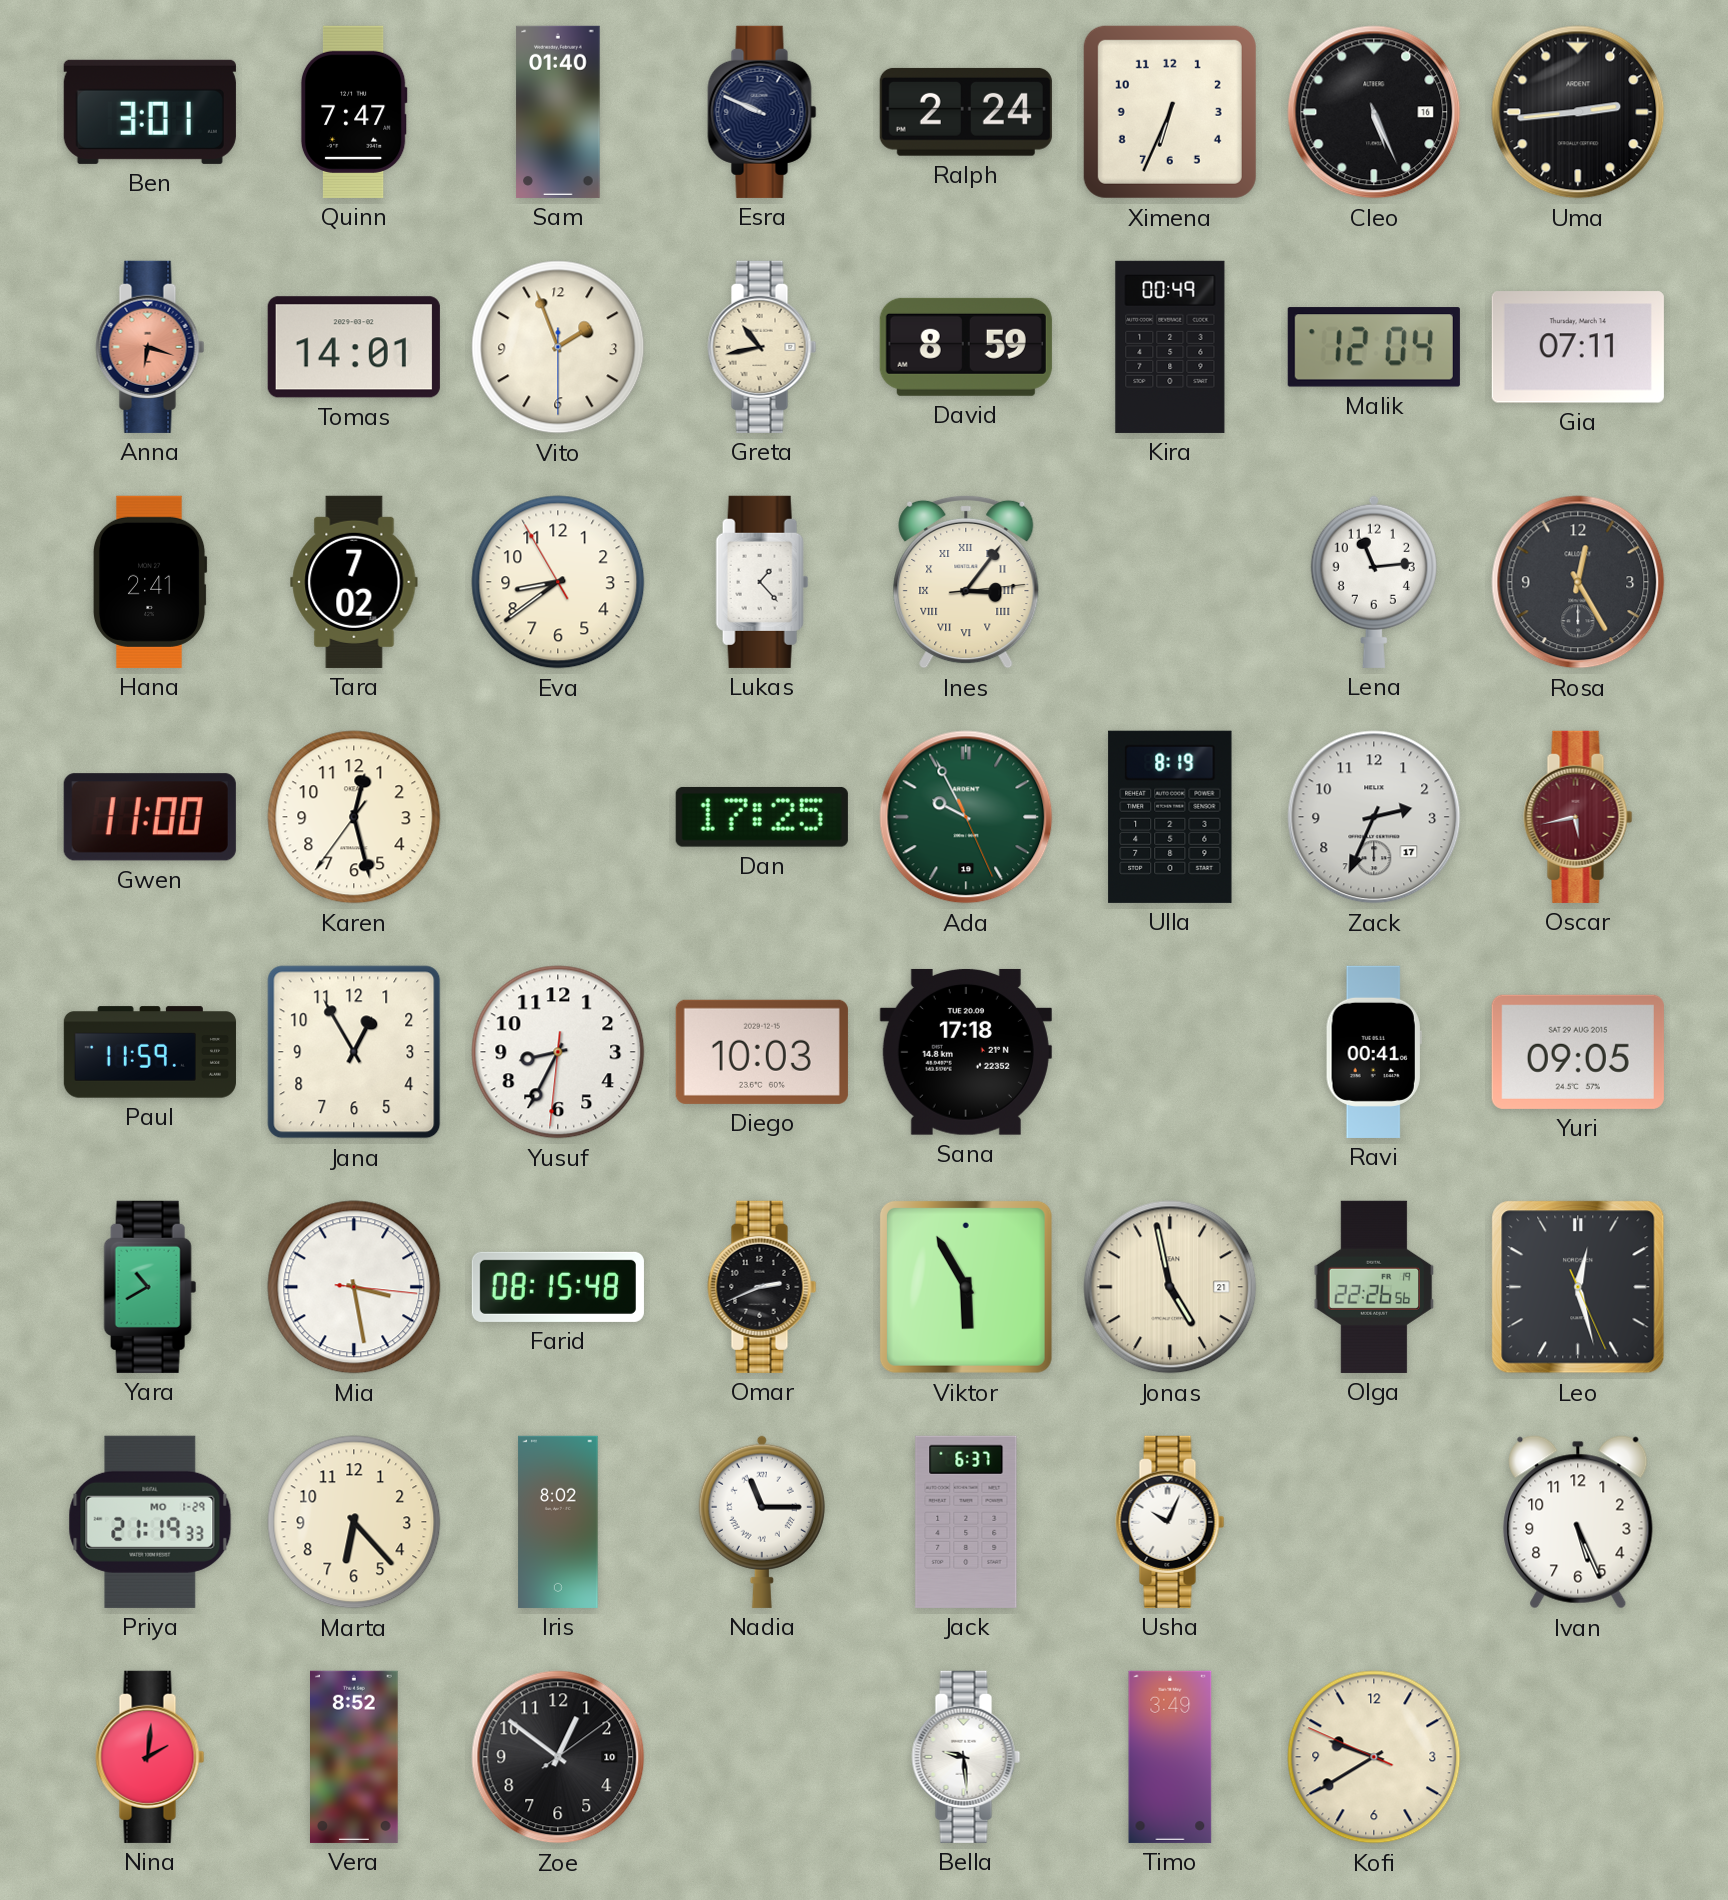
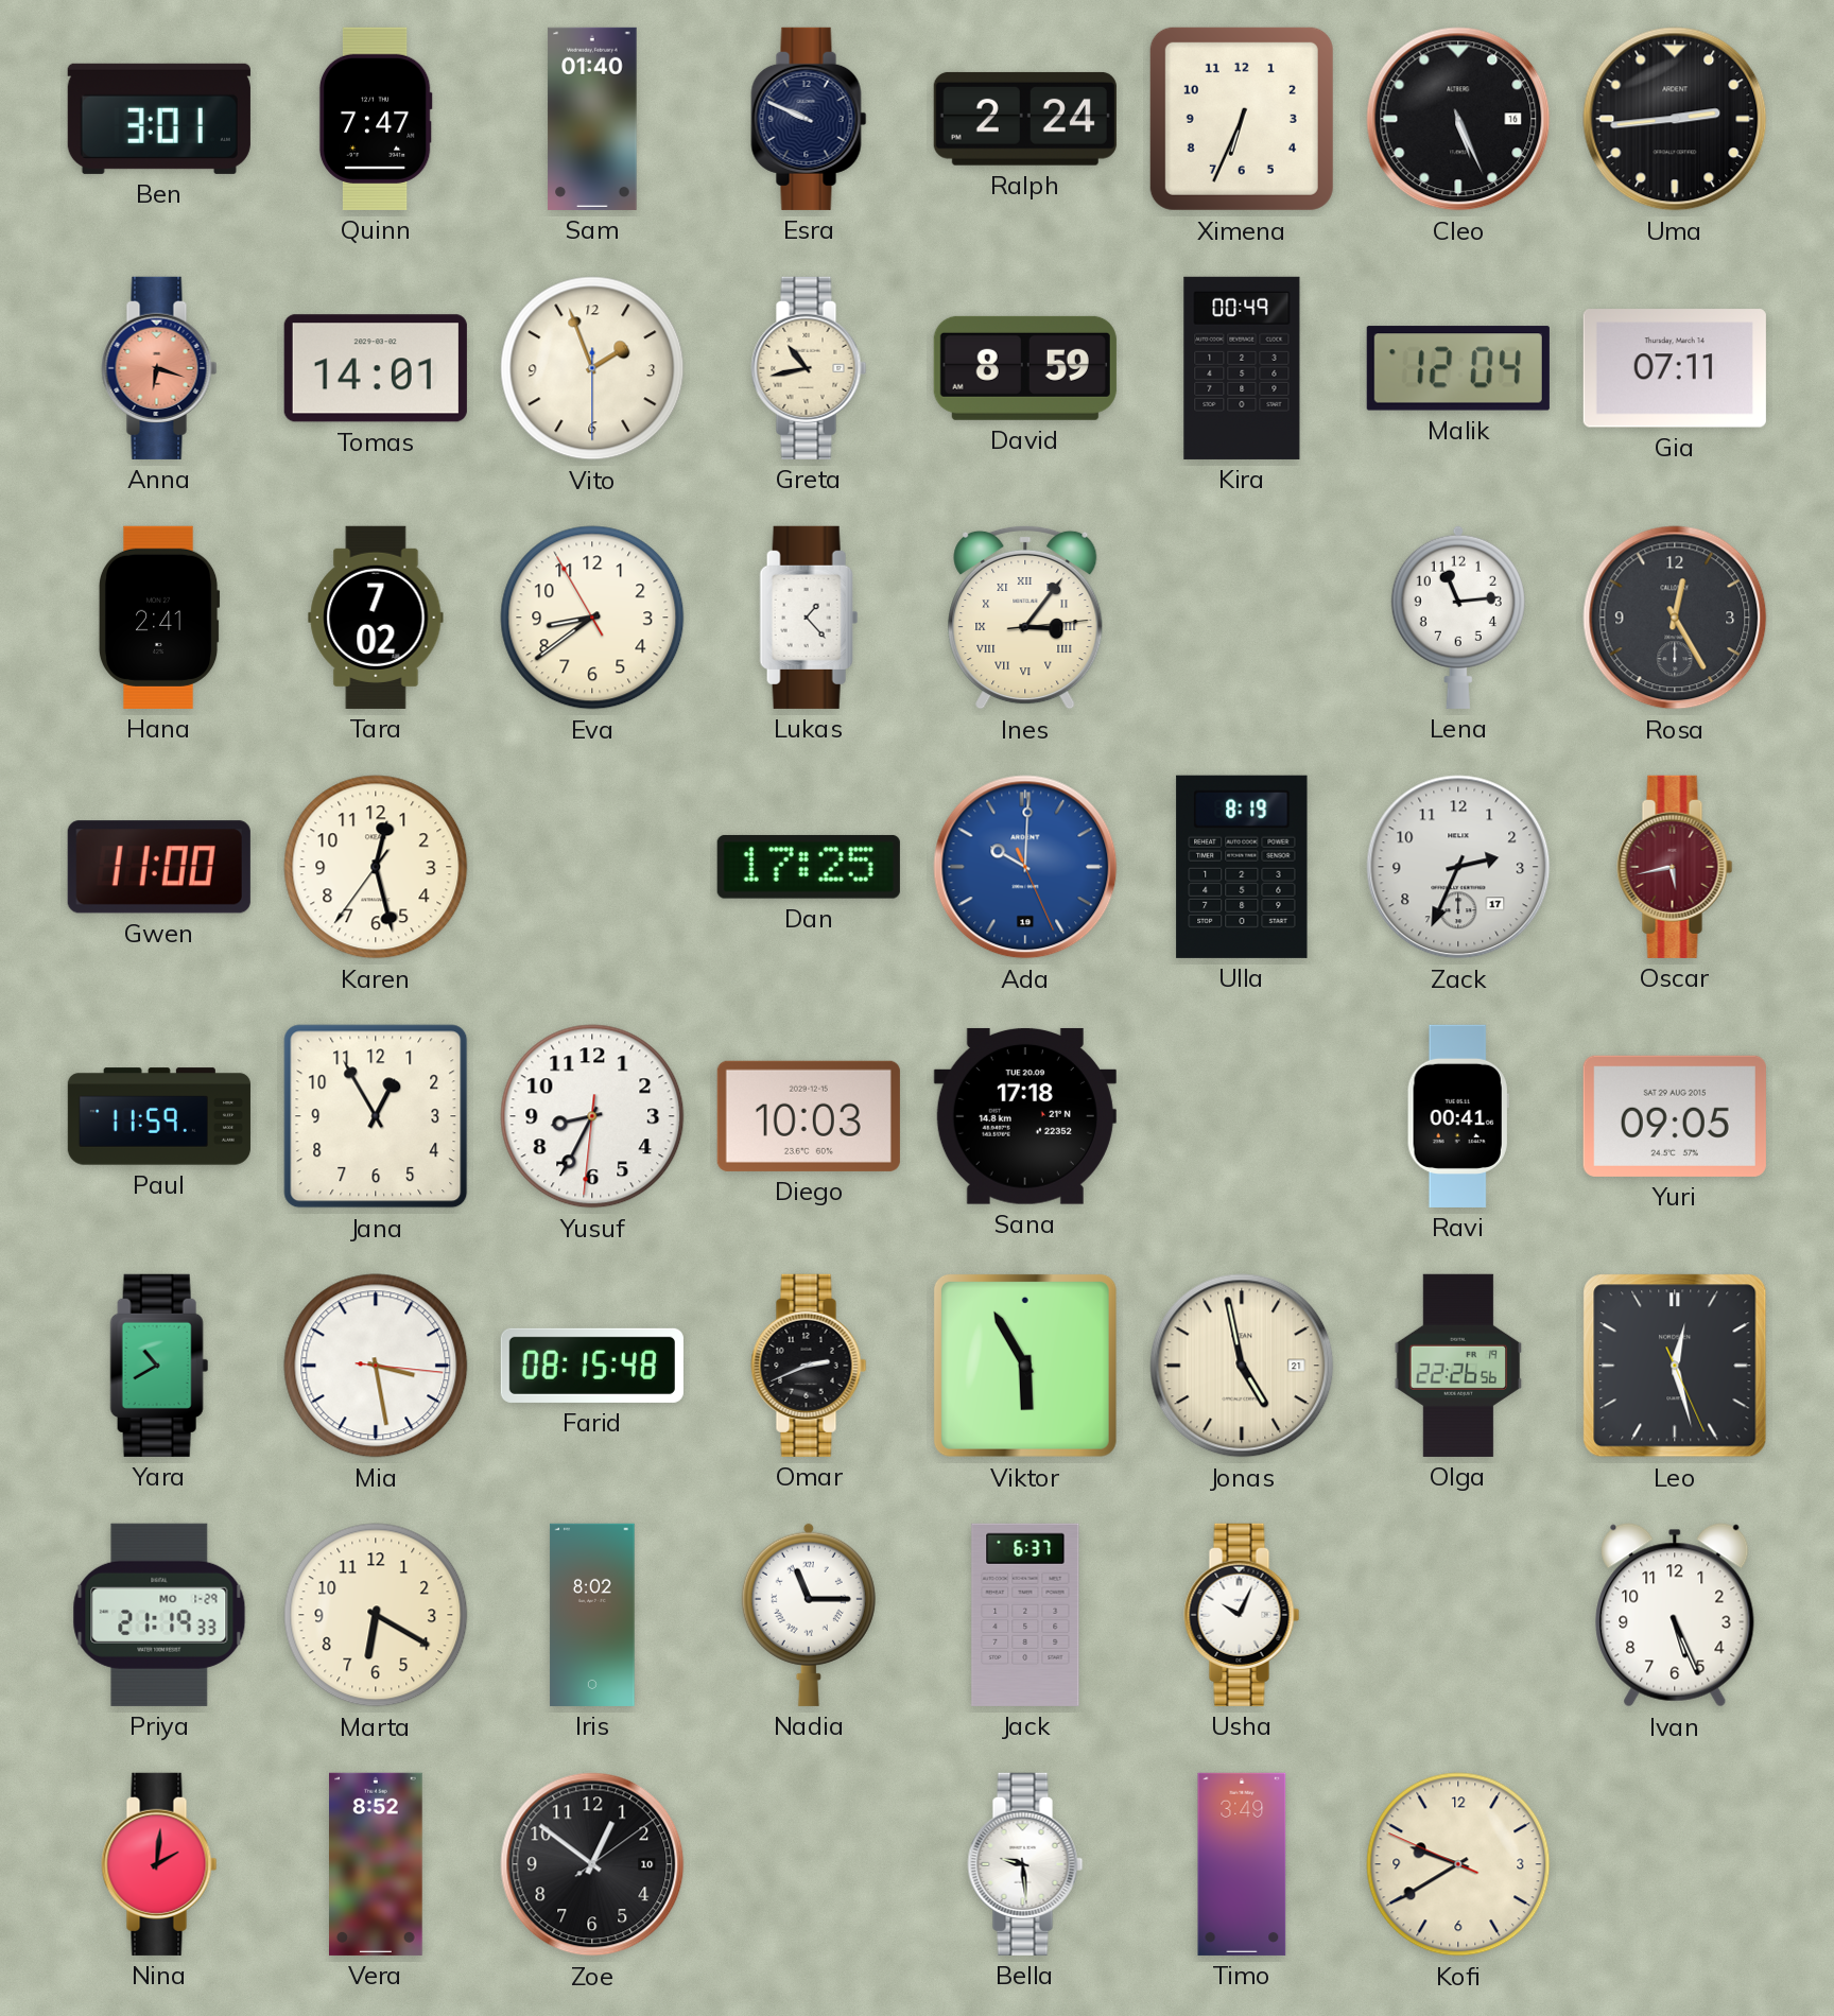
Ada: 9:55 -> 10:00
Ada dial: green -> blue
Marta: 6:23 -> 6:20
